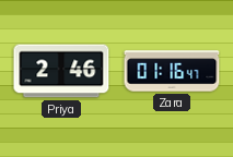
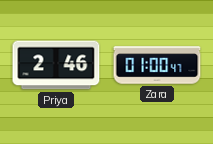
Zara: 01:16 -> 01:00
